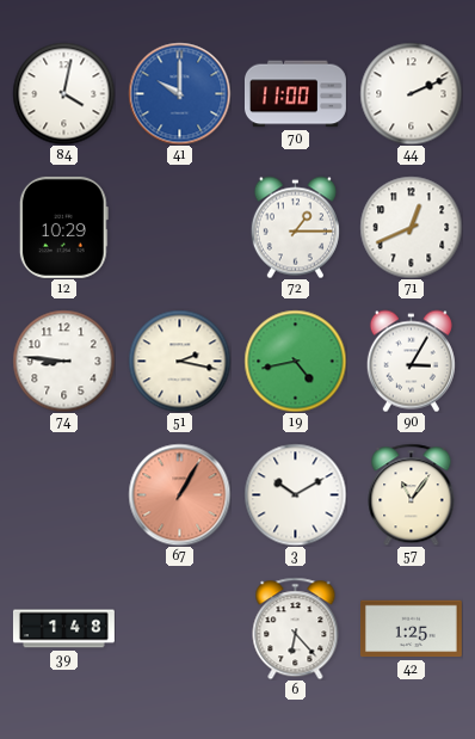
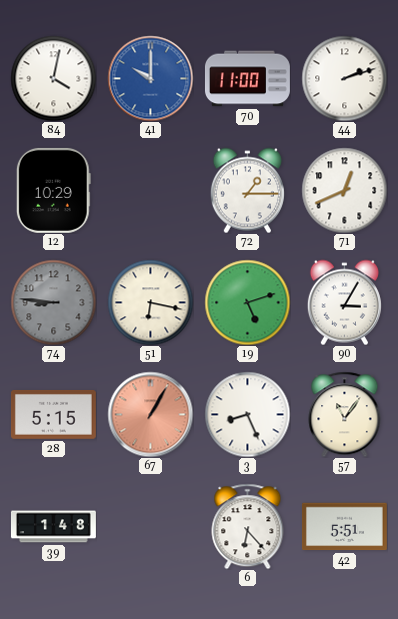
44: 2:11 -> 2:12
74 dial: white -> grey
51: 2:17 -> 6:17
19: 4:43 -> 5:12
28: none -> 5:15
3: 10:10 -> 8:26
42: 1:25 -> 5:51
